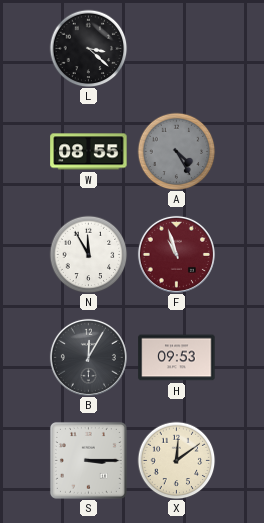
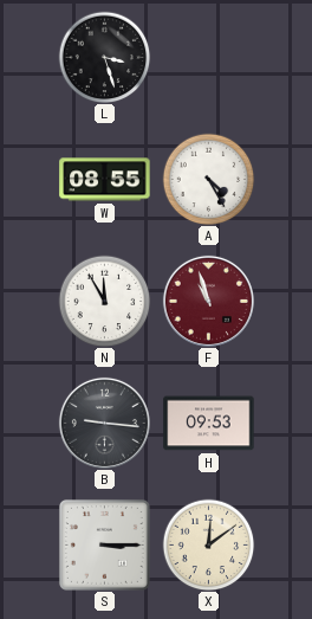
L: 3:22 -> 3:27
A dial: grey -> white
B: 12:05 -> 9:16
